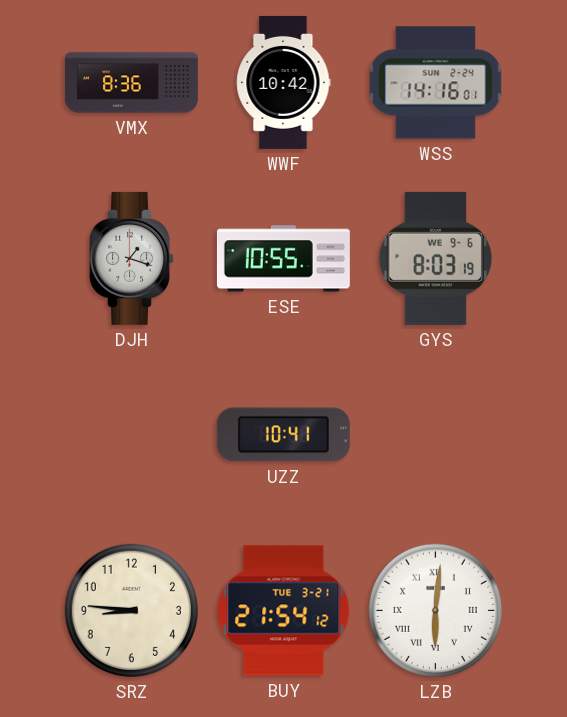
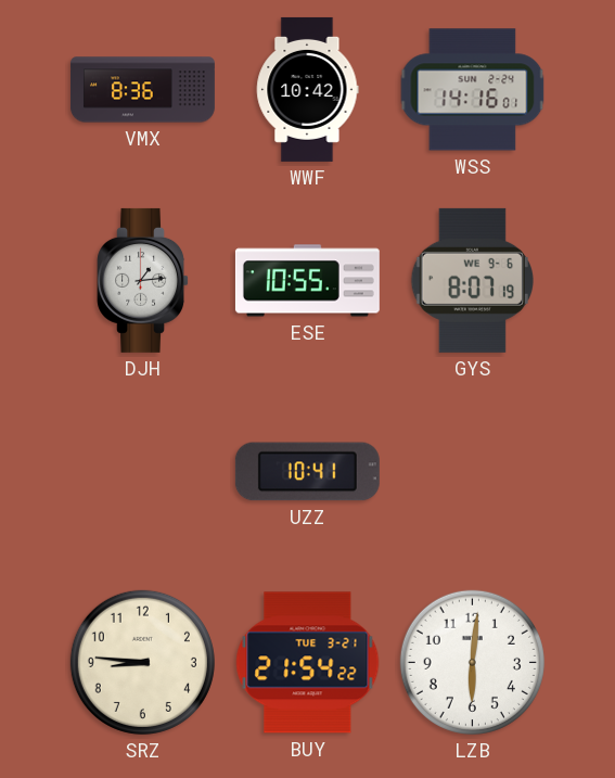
DJH: 1:18 -> 1:14
GYS: 8:03 -> 8:07
BUY: 21:54:12 -> 21:54:22
LZB numerals: Roman -> Arabic
